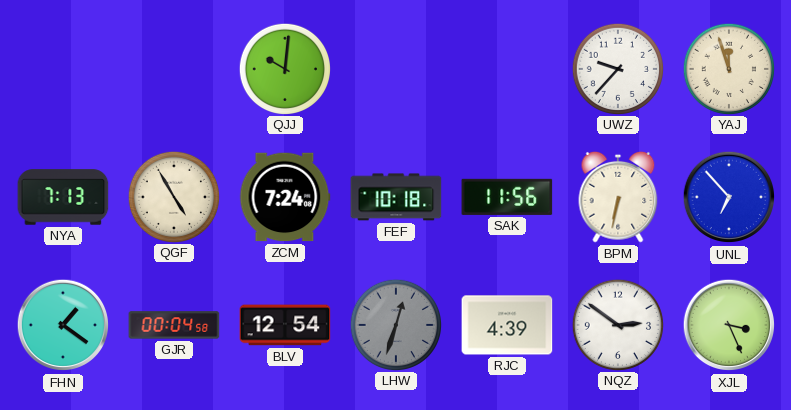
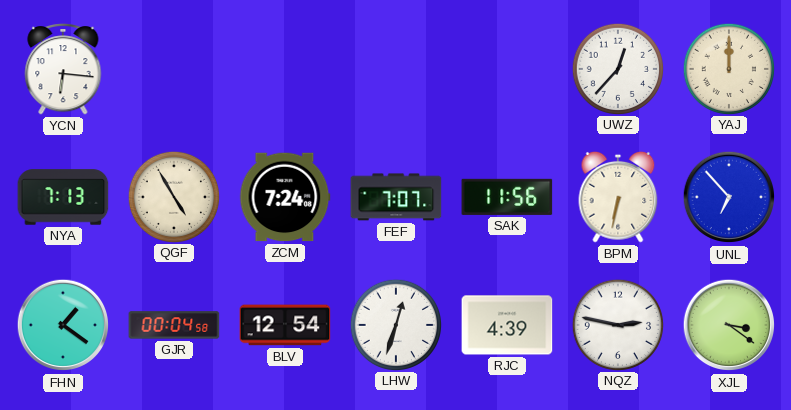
YCN: none -> 6:16
QJJ: 10:01 -> none
UWZ: 9:37 -> 12:37
YAJ: 11:57 -> 12:00
FEF: 10:18 -> 7:07
LHW dial: grey -> white
NQZ: 2:51 -> 2:47
XJL: 3:26 -> 3:21
